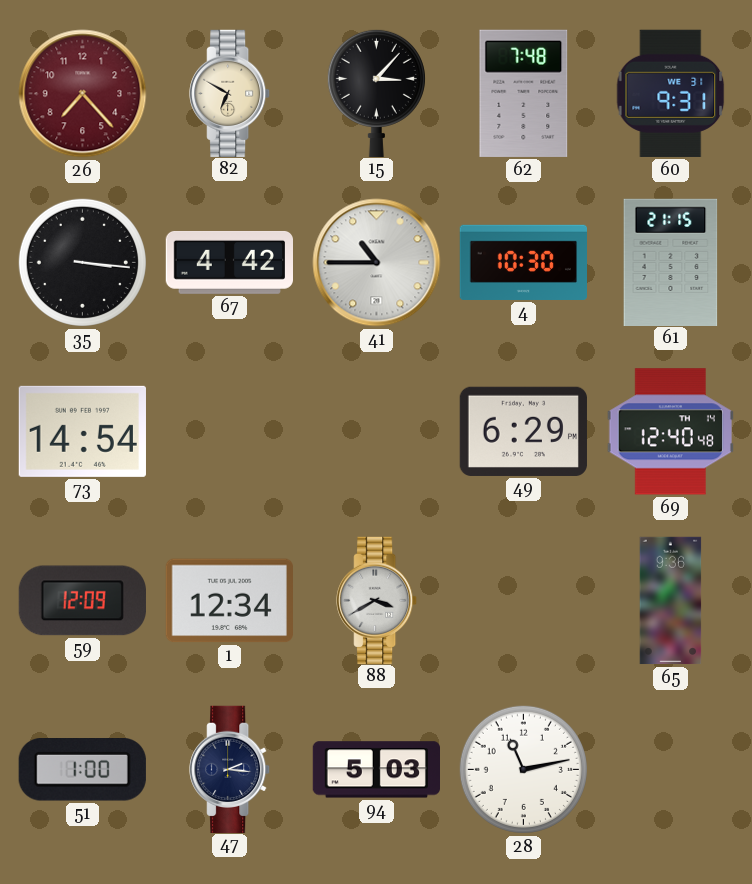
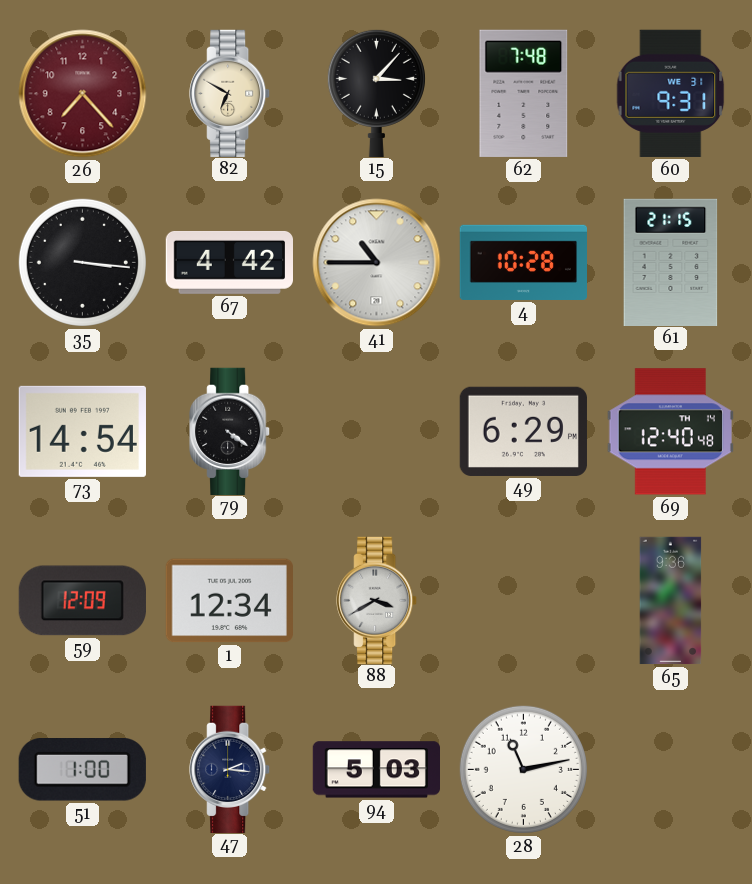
4: 10:30 -> 10:28
79: none -> 4:21
